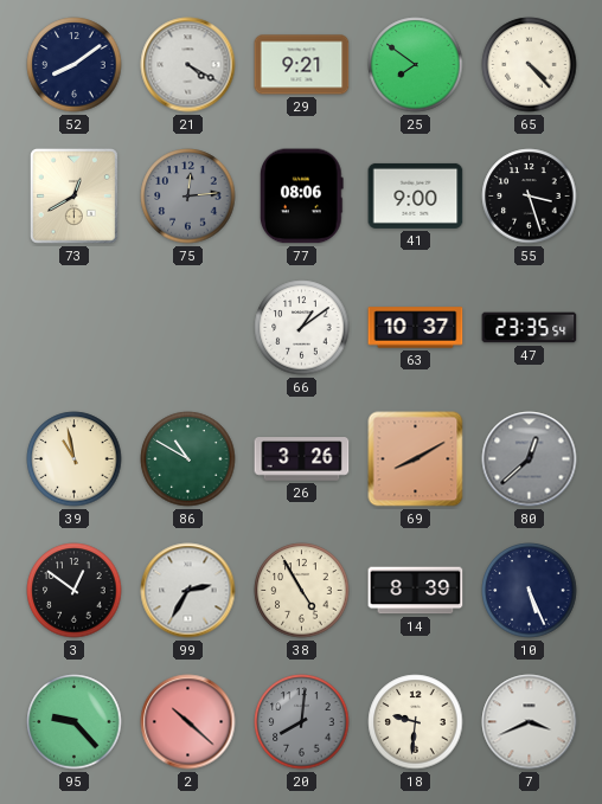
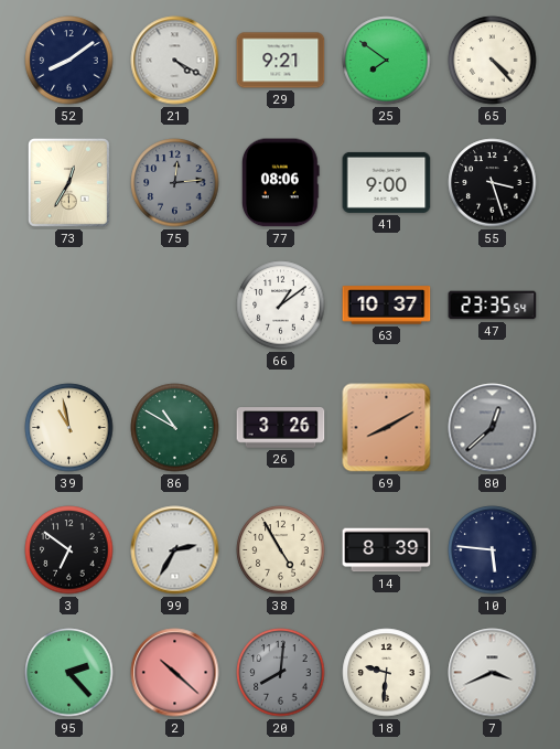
73: 12:40 -> 12:35
3: 12:51 -> 6:51
10: 5:26 -> 5:46
95: 9:23 -> 2:23
